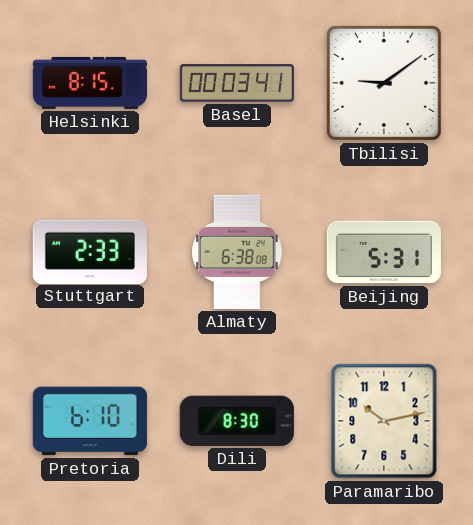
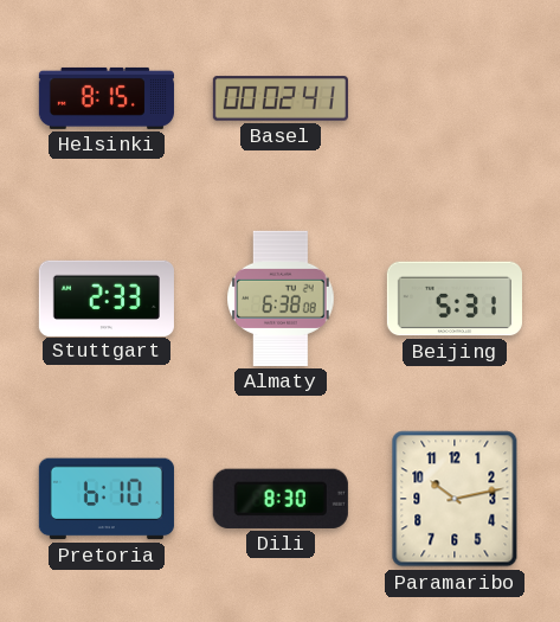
Basel: 00:03 -> 00:02
Tbilisi: 9:09 -> none
